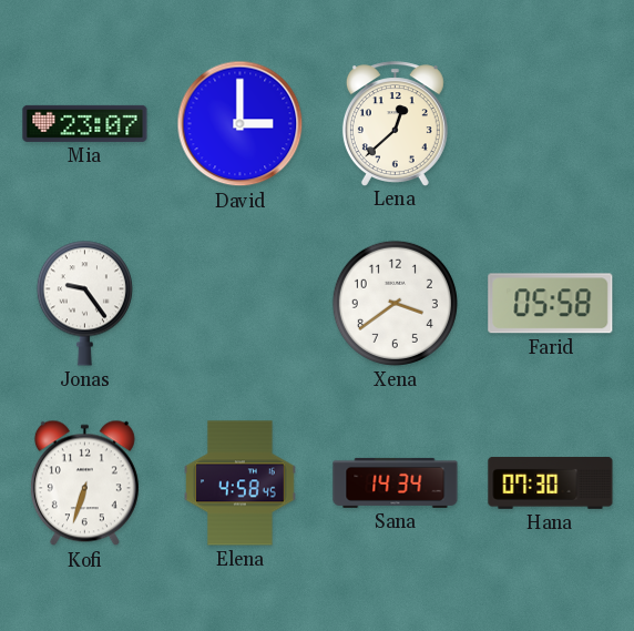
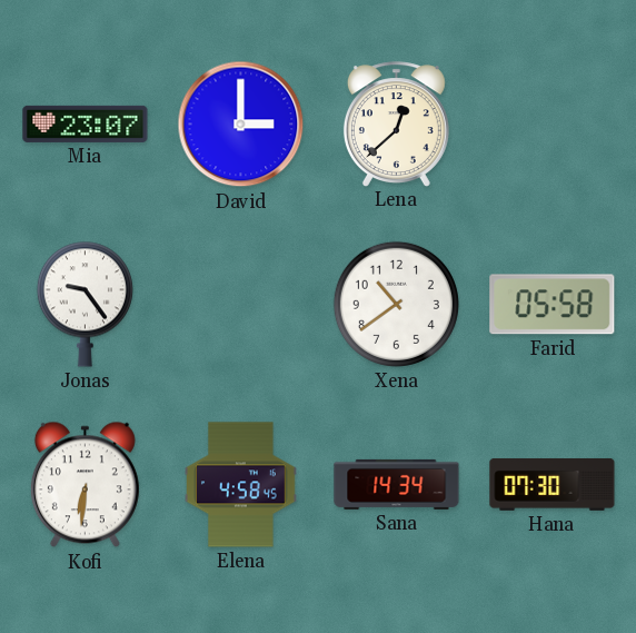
Xena: 3:39 -> 10:39
Kofi: 6:33 -> 6:31
